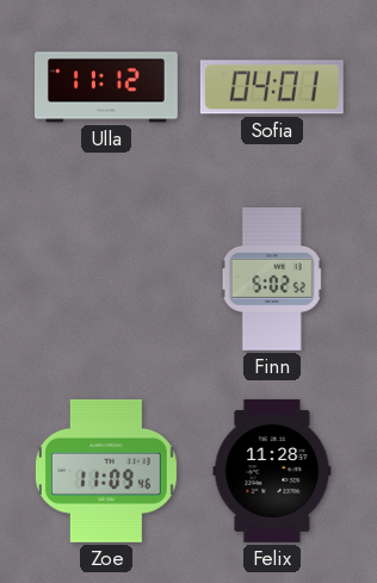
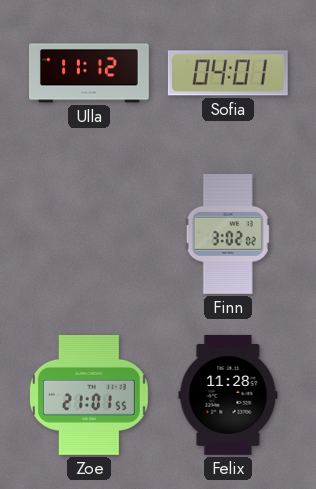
Finn: 5:02 -> 3:02
Zoe: 11:09 -> 21:01
